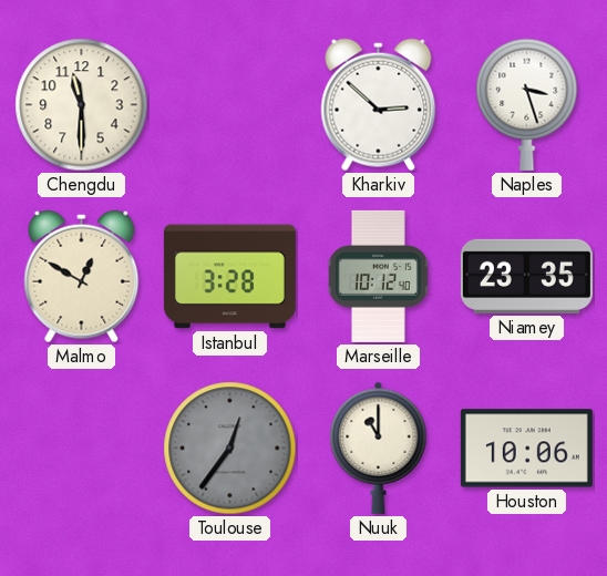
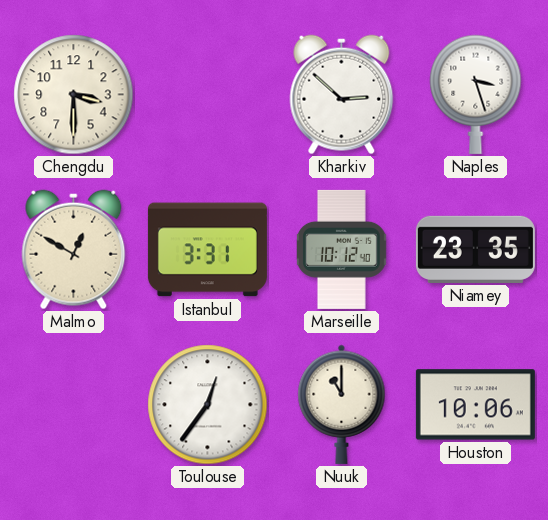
Chengdu: 11:30 -> 3:30
Istanbul: 3:28 -> 3:31
Toulouse dial: grey -> white
